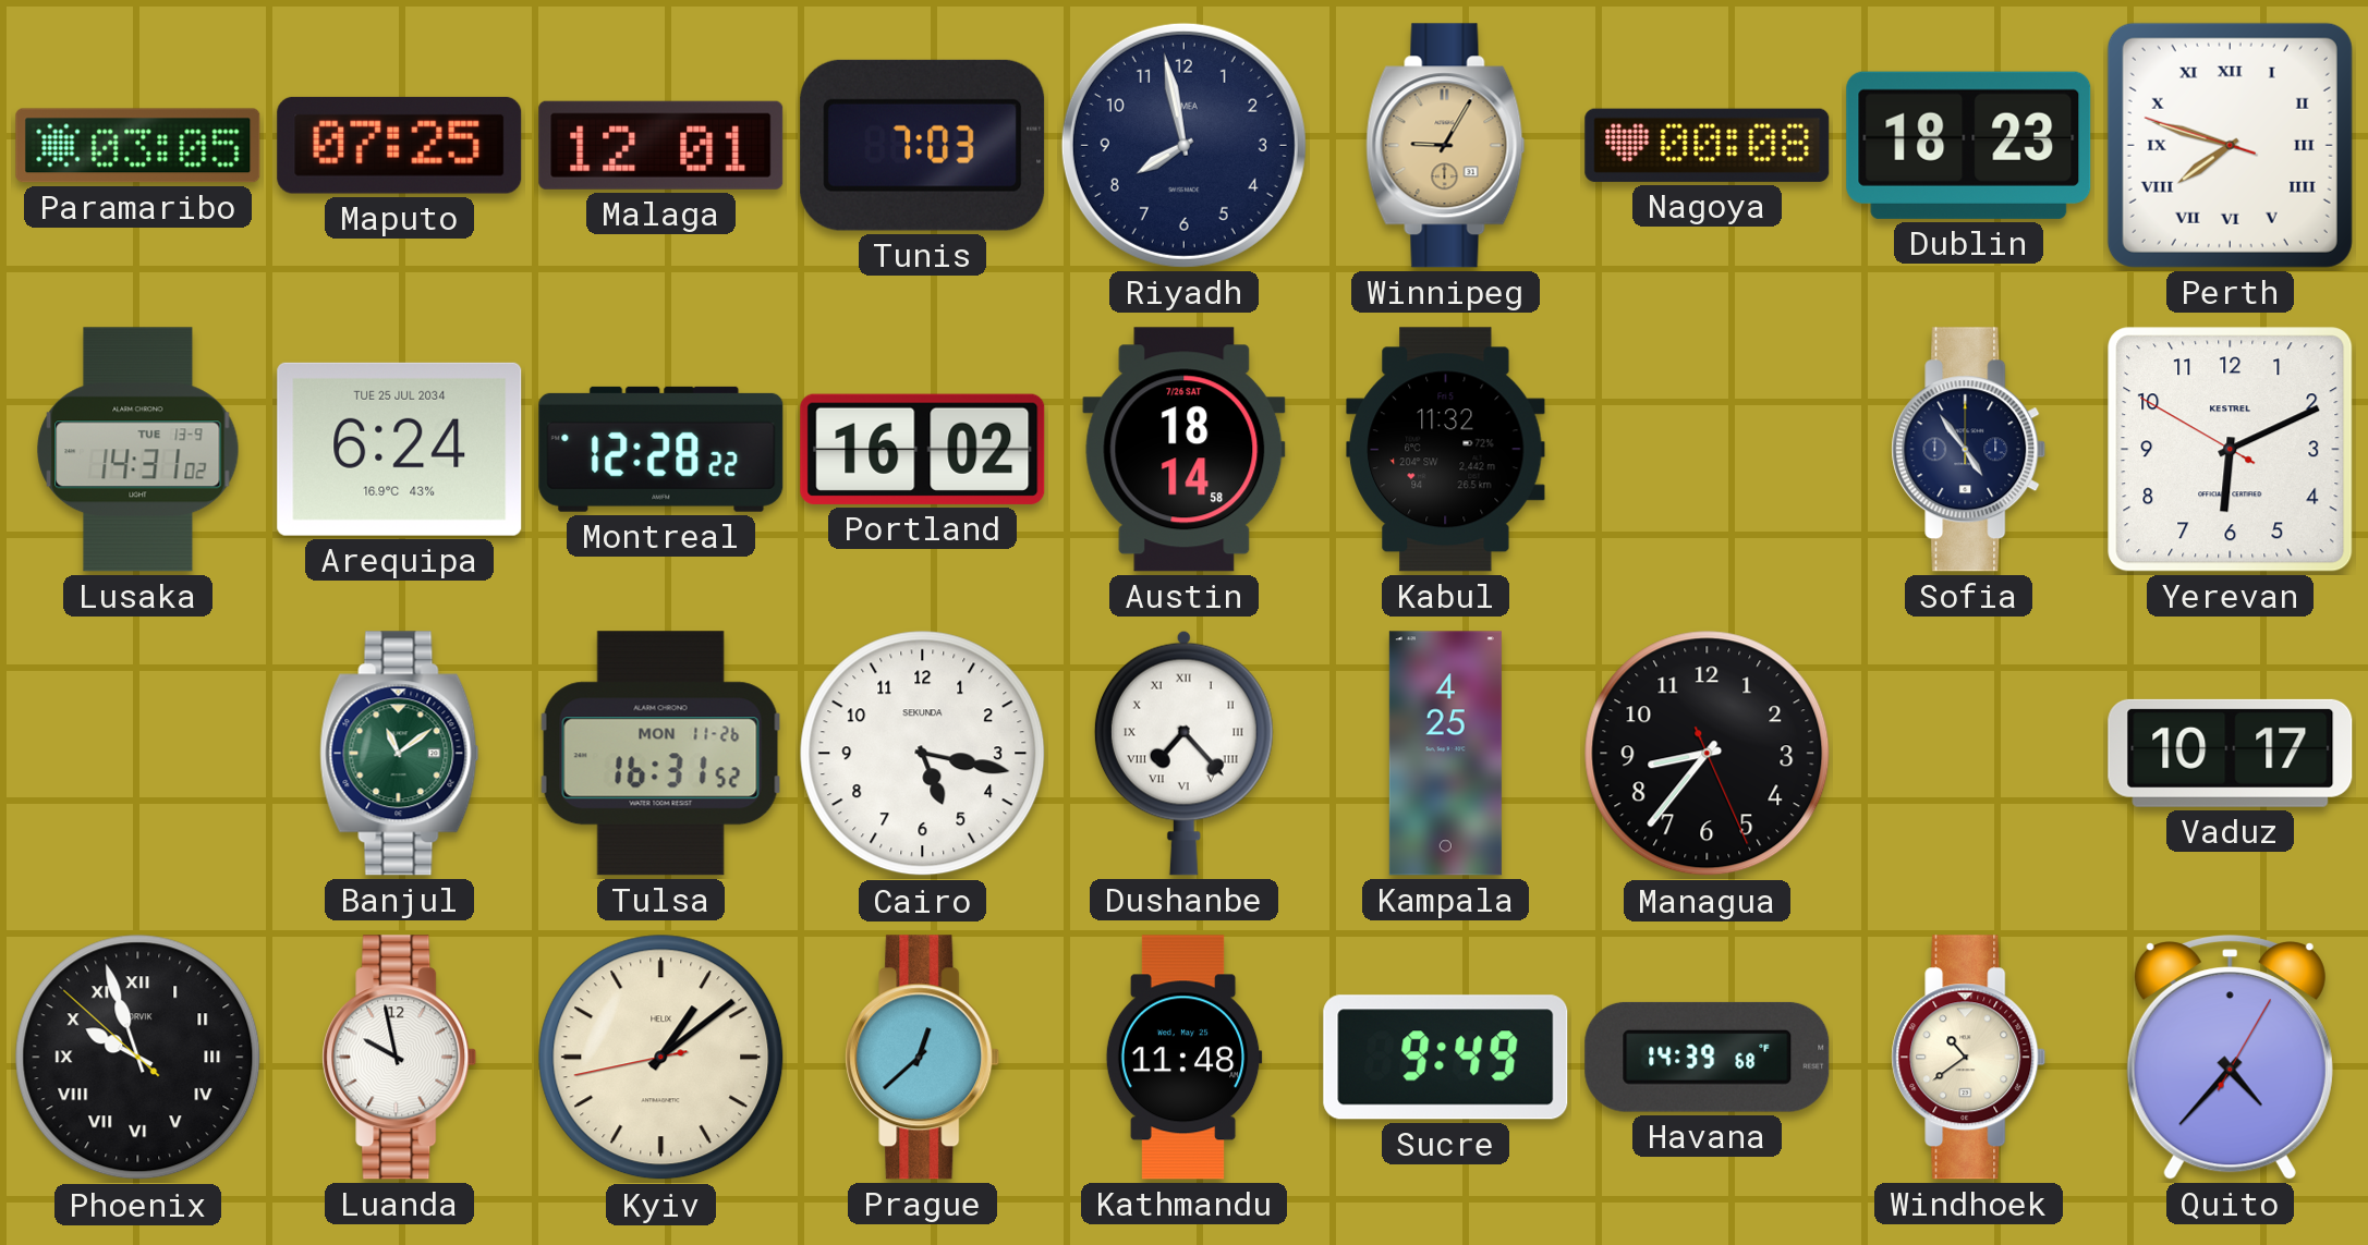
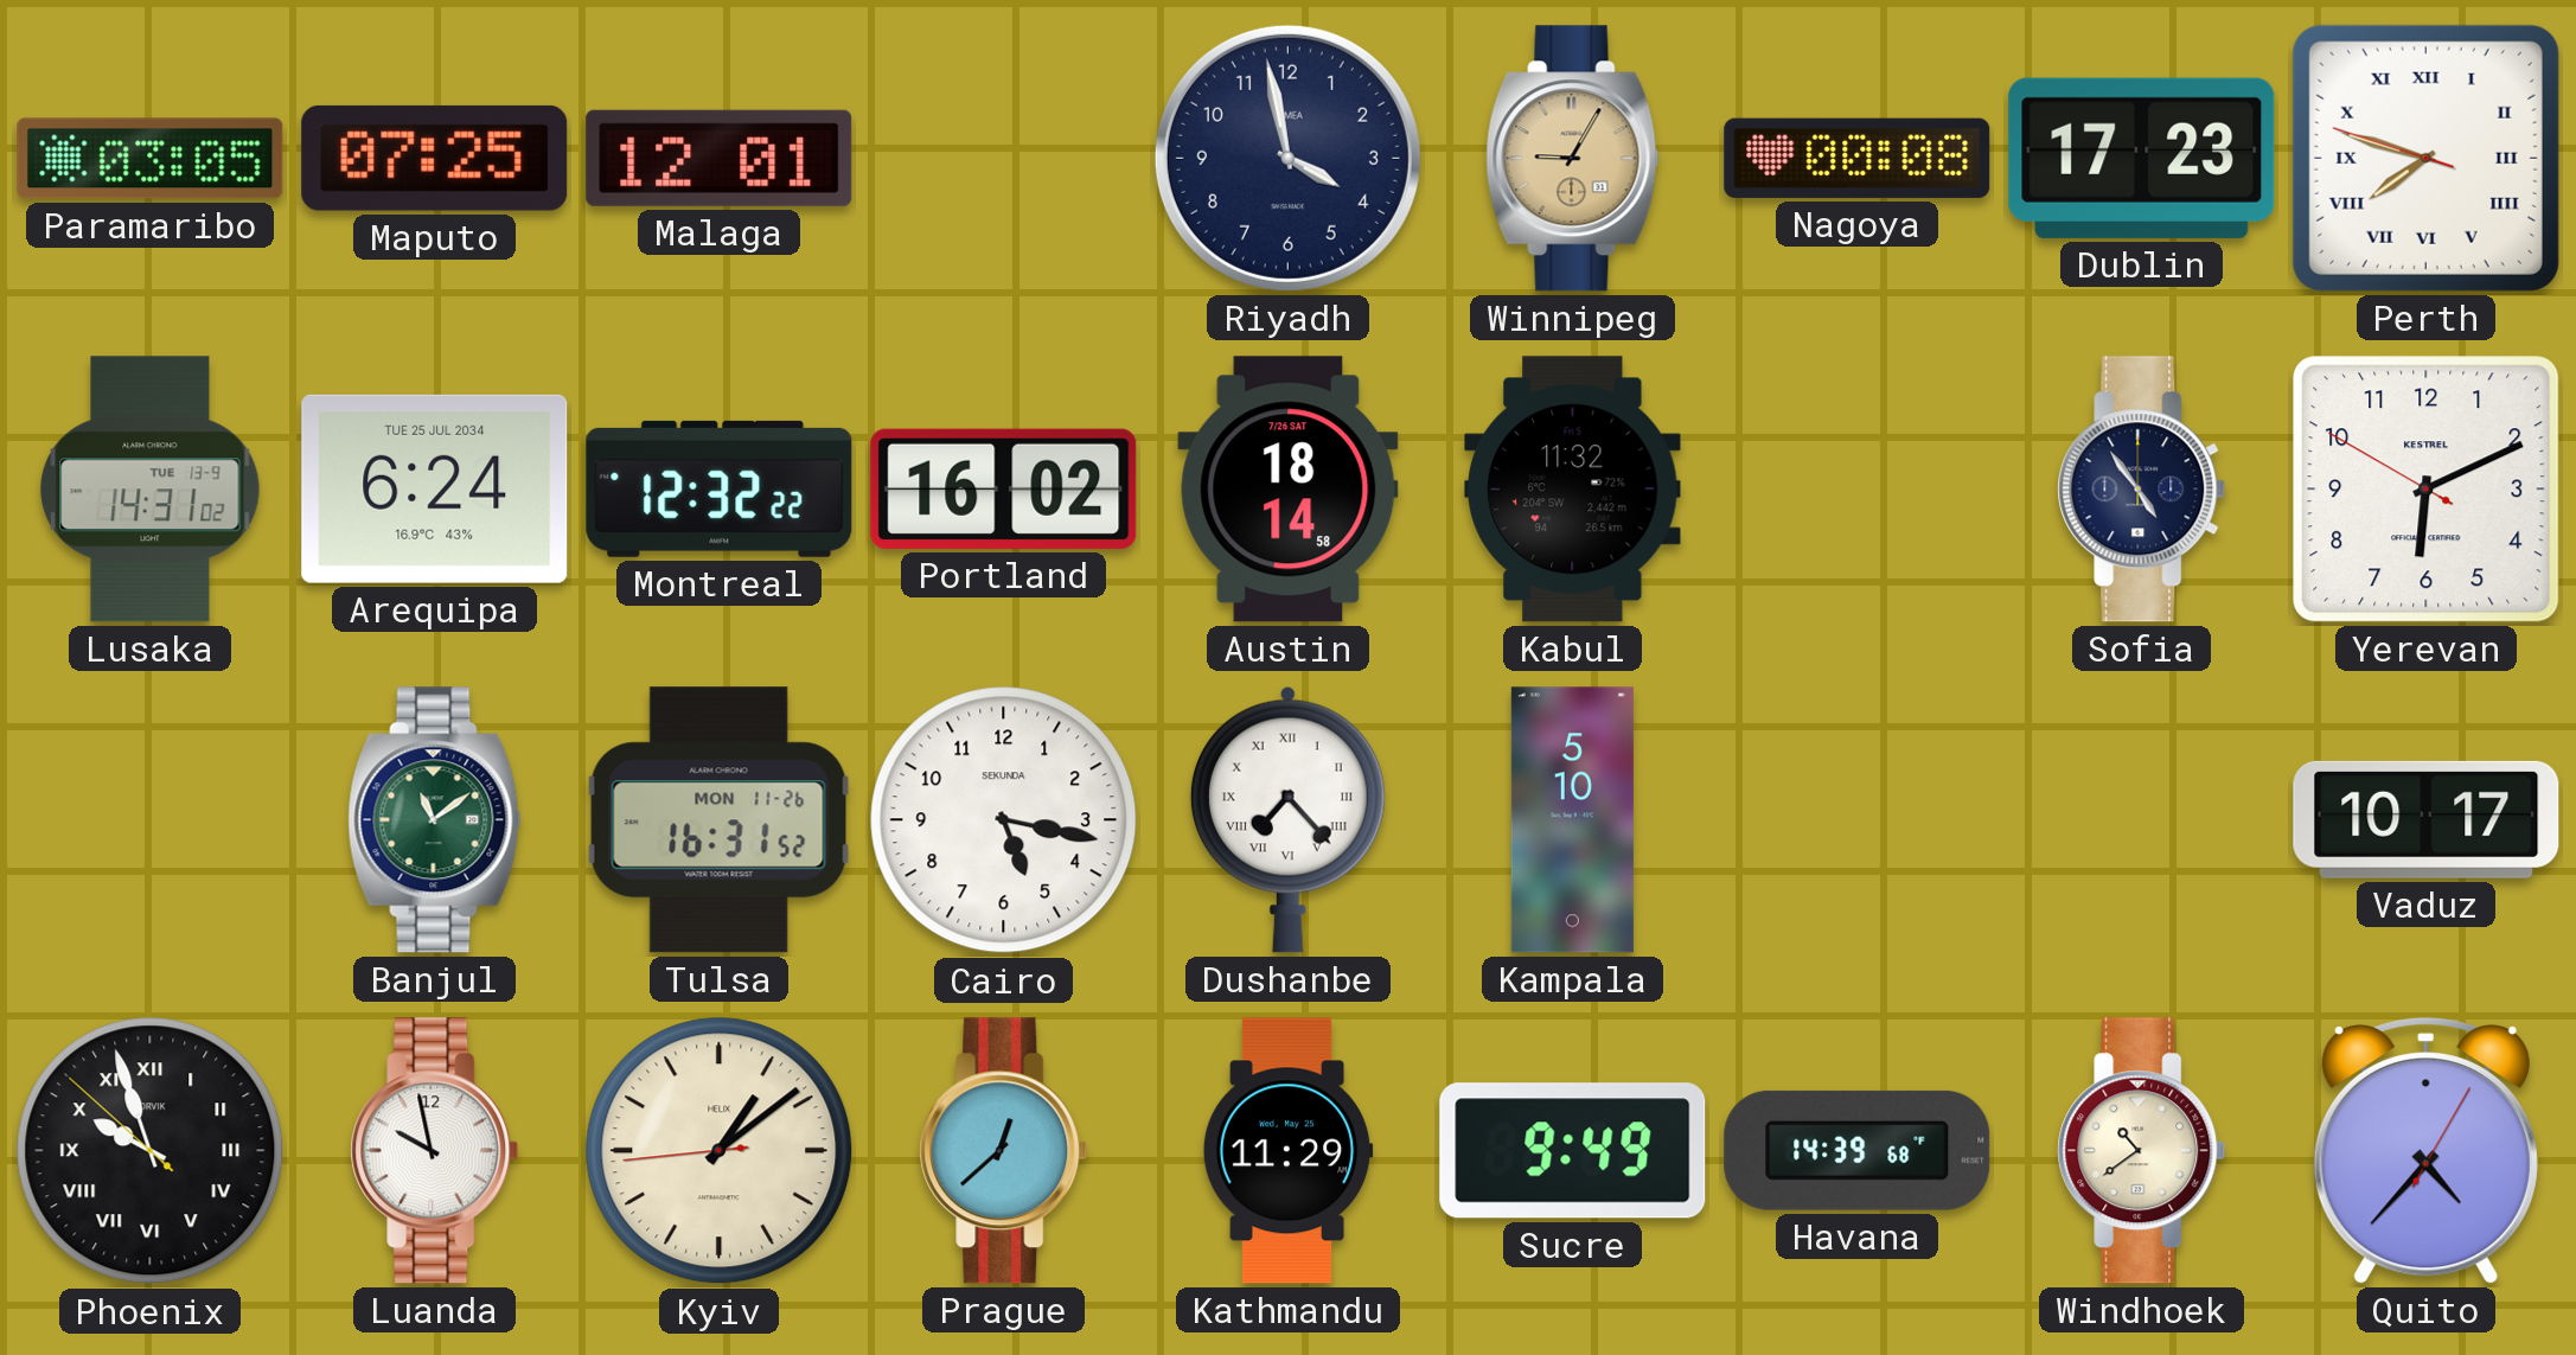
Tunis: 7:03 -> none
Riyadh: 7:58 -> 3:58
Dublin: 18:23 -> 17:23
Montreal: 12:28 -> 12:32
Kampala: 4:25 -> 5:10
Managua: 8:36 -> none
Kyiv: 1:08:43 -> 1:08:44
Kathmandu: 11:48 -> 11:29
